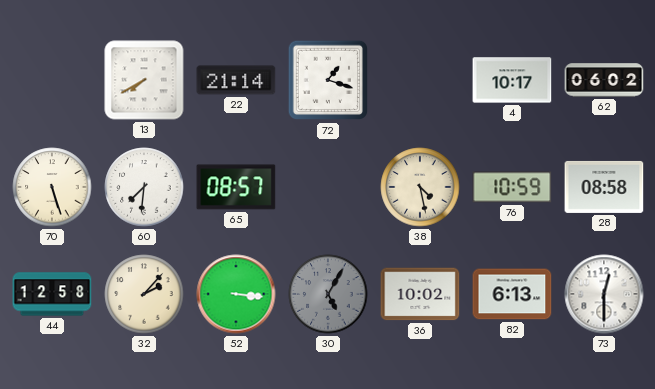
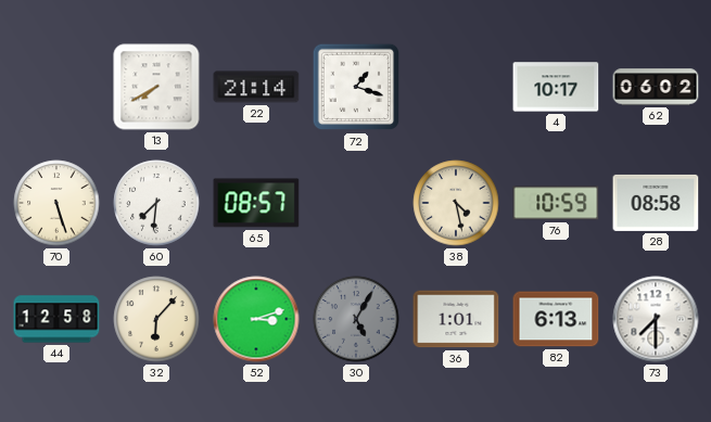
32: 2:07 -> 6:07
52: 3:16 -> 3:12
36: 10:02 -> 1:01
73: 12:30 -> 7:30
